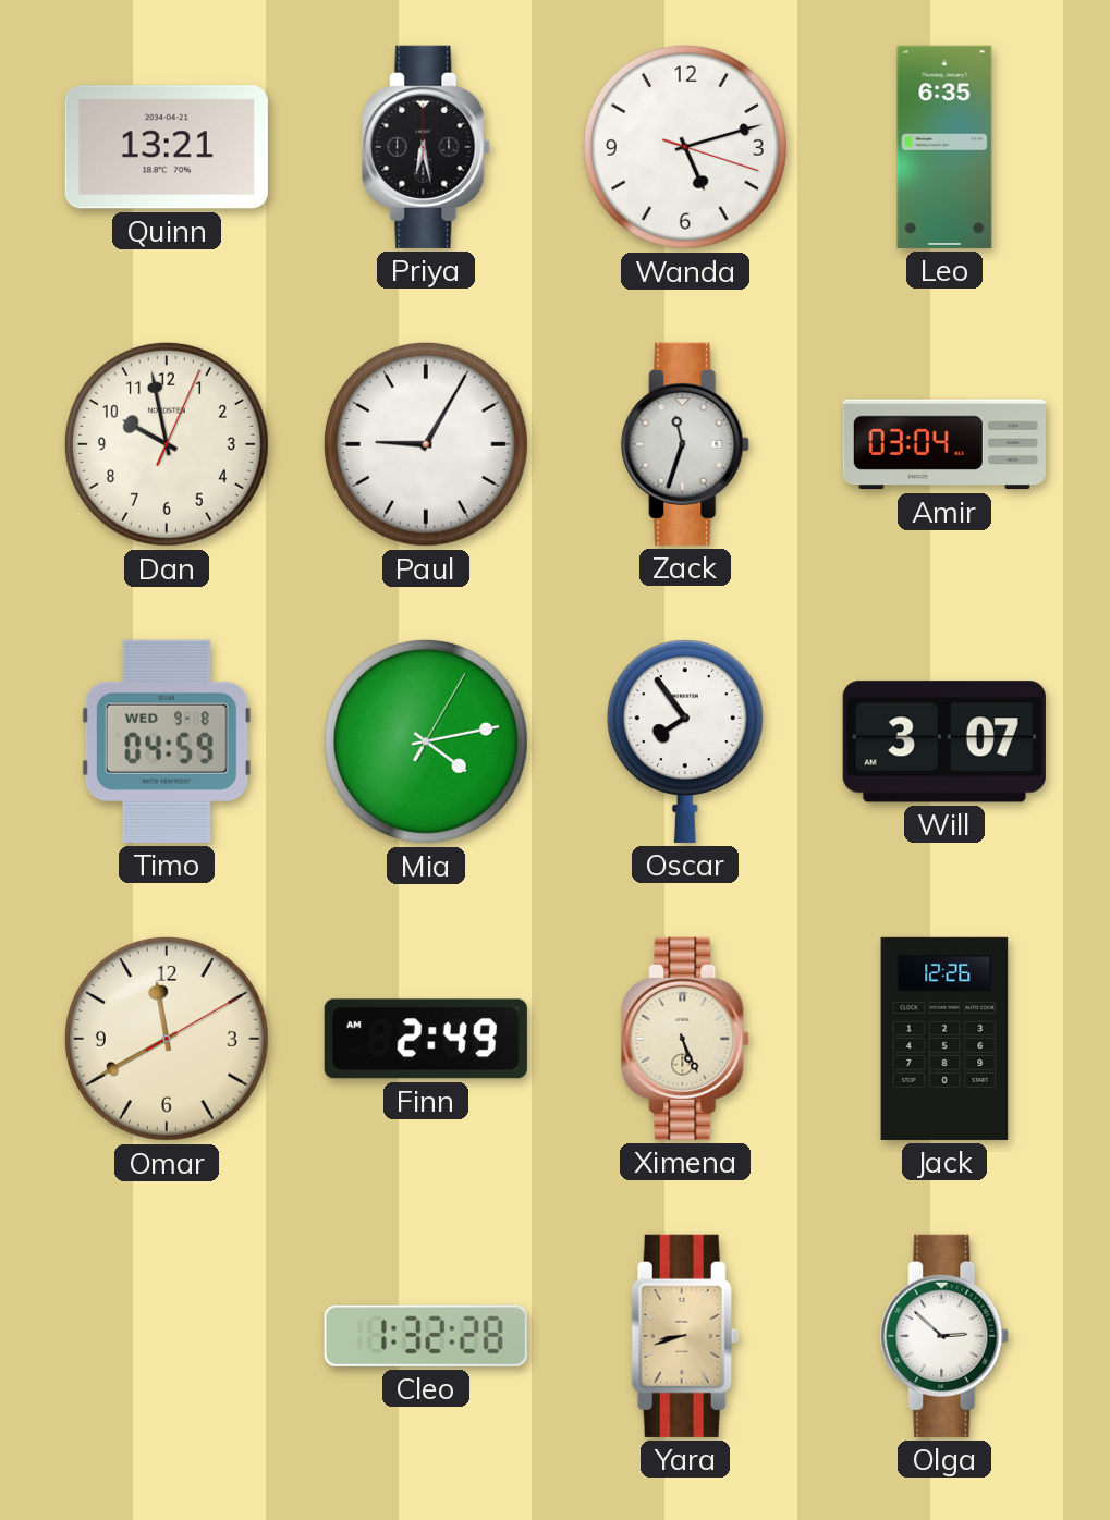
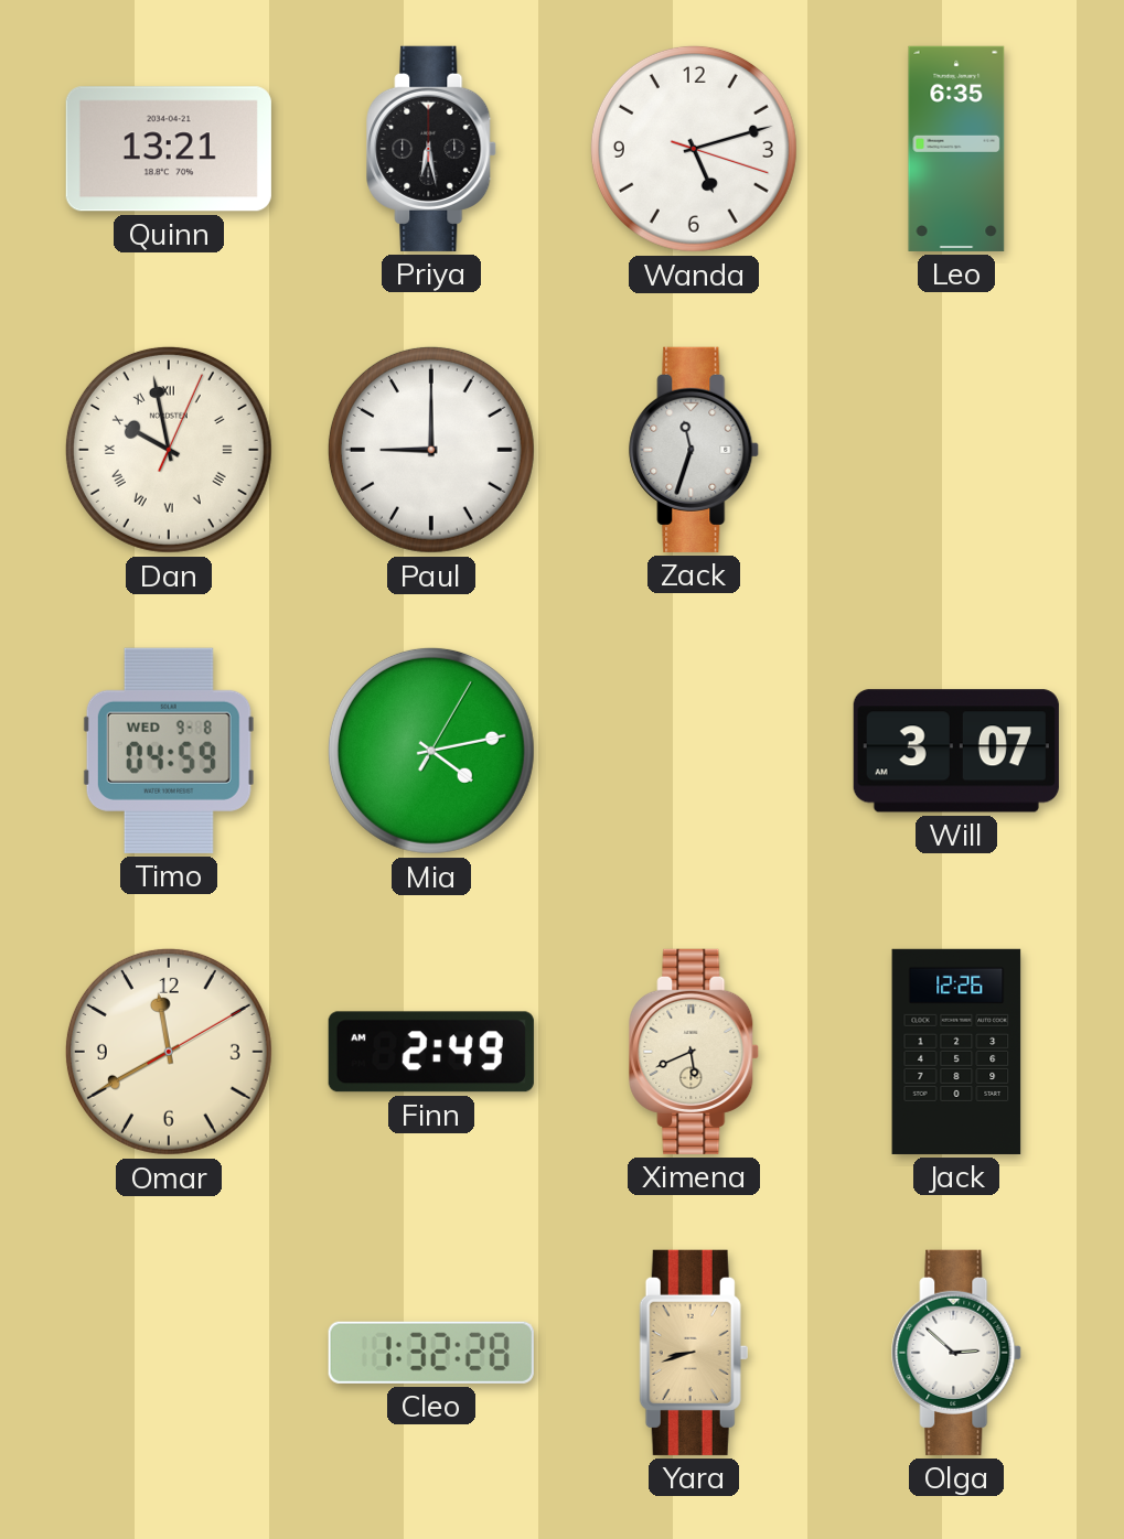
Dan numerals: Arabic -> Roman
Paul: 9:05 -> 9:00
Amir: 03:04 -> none
Oscar: 7:54 -> none
Ximena: 5:26 -> 5:41
